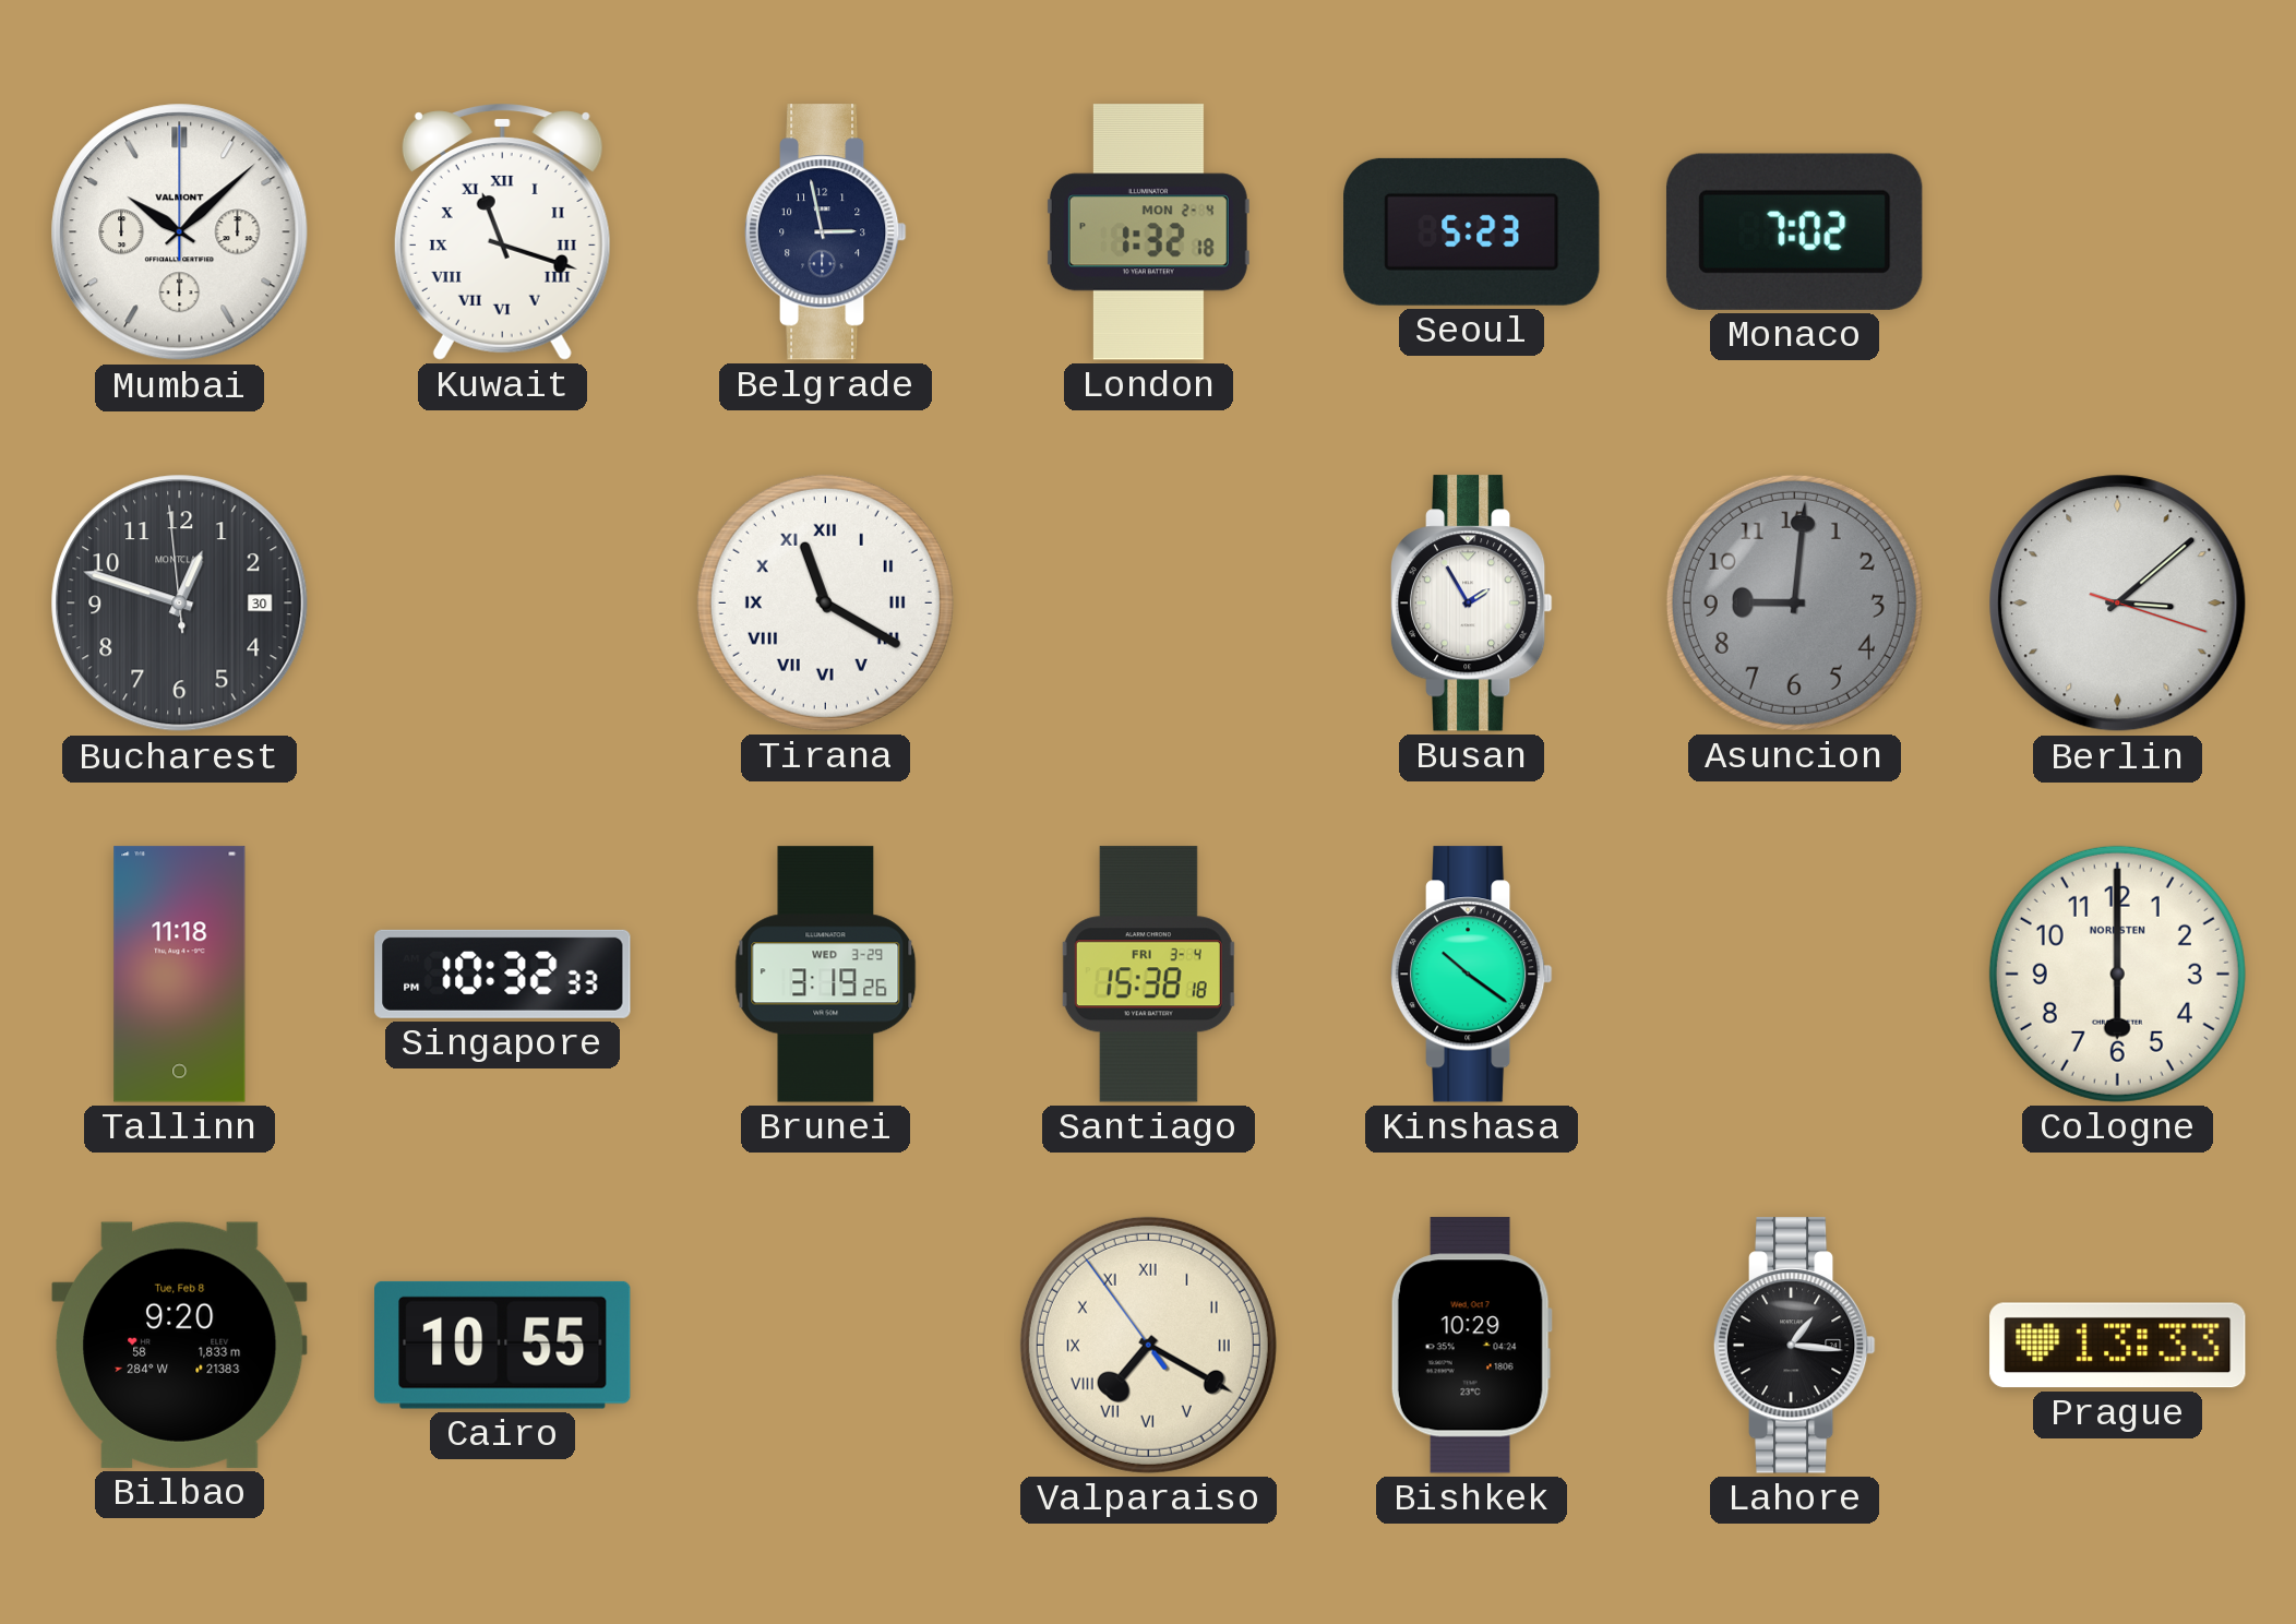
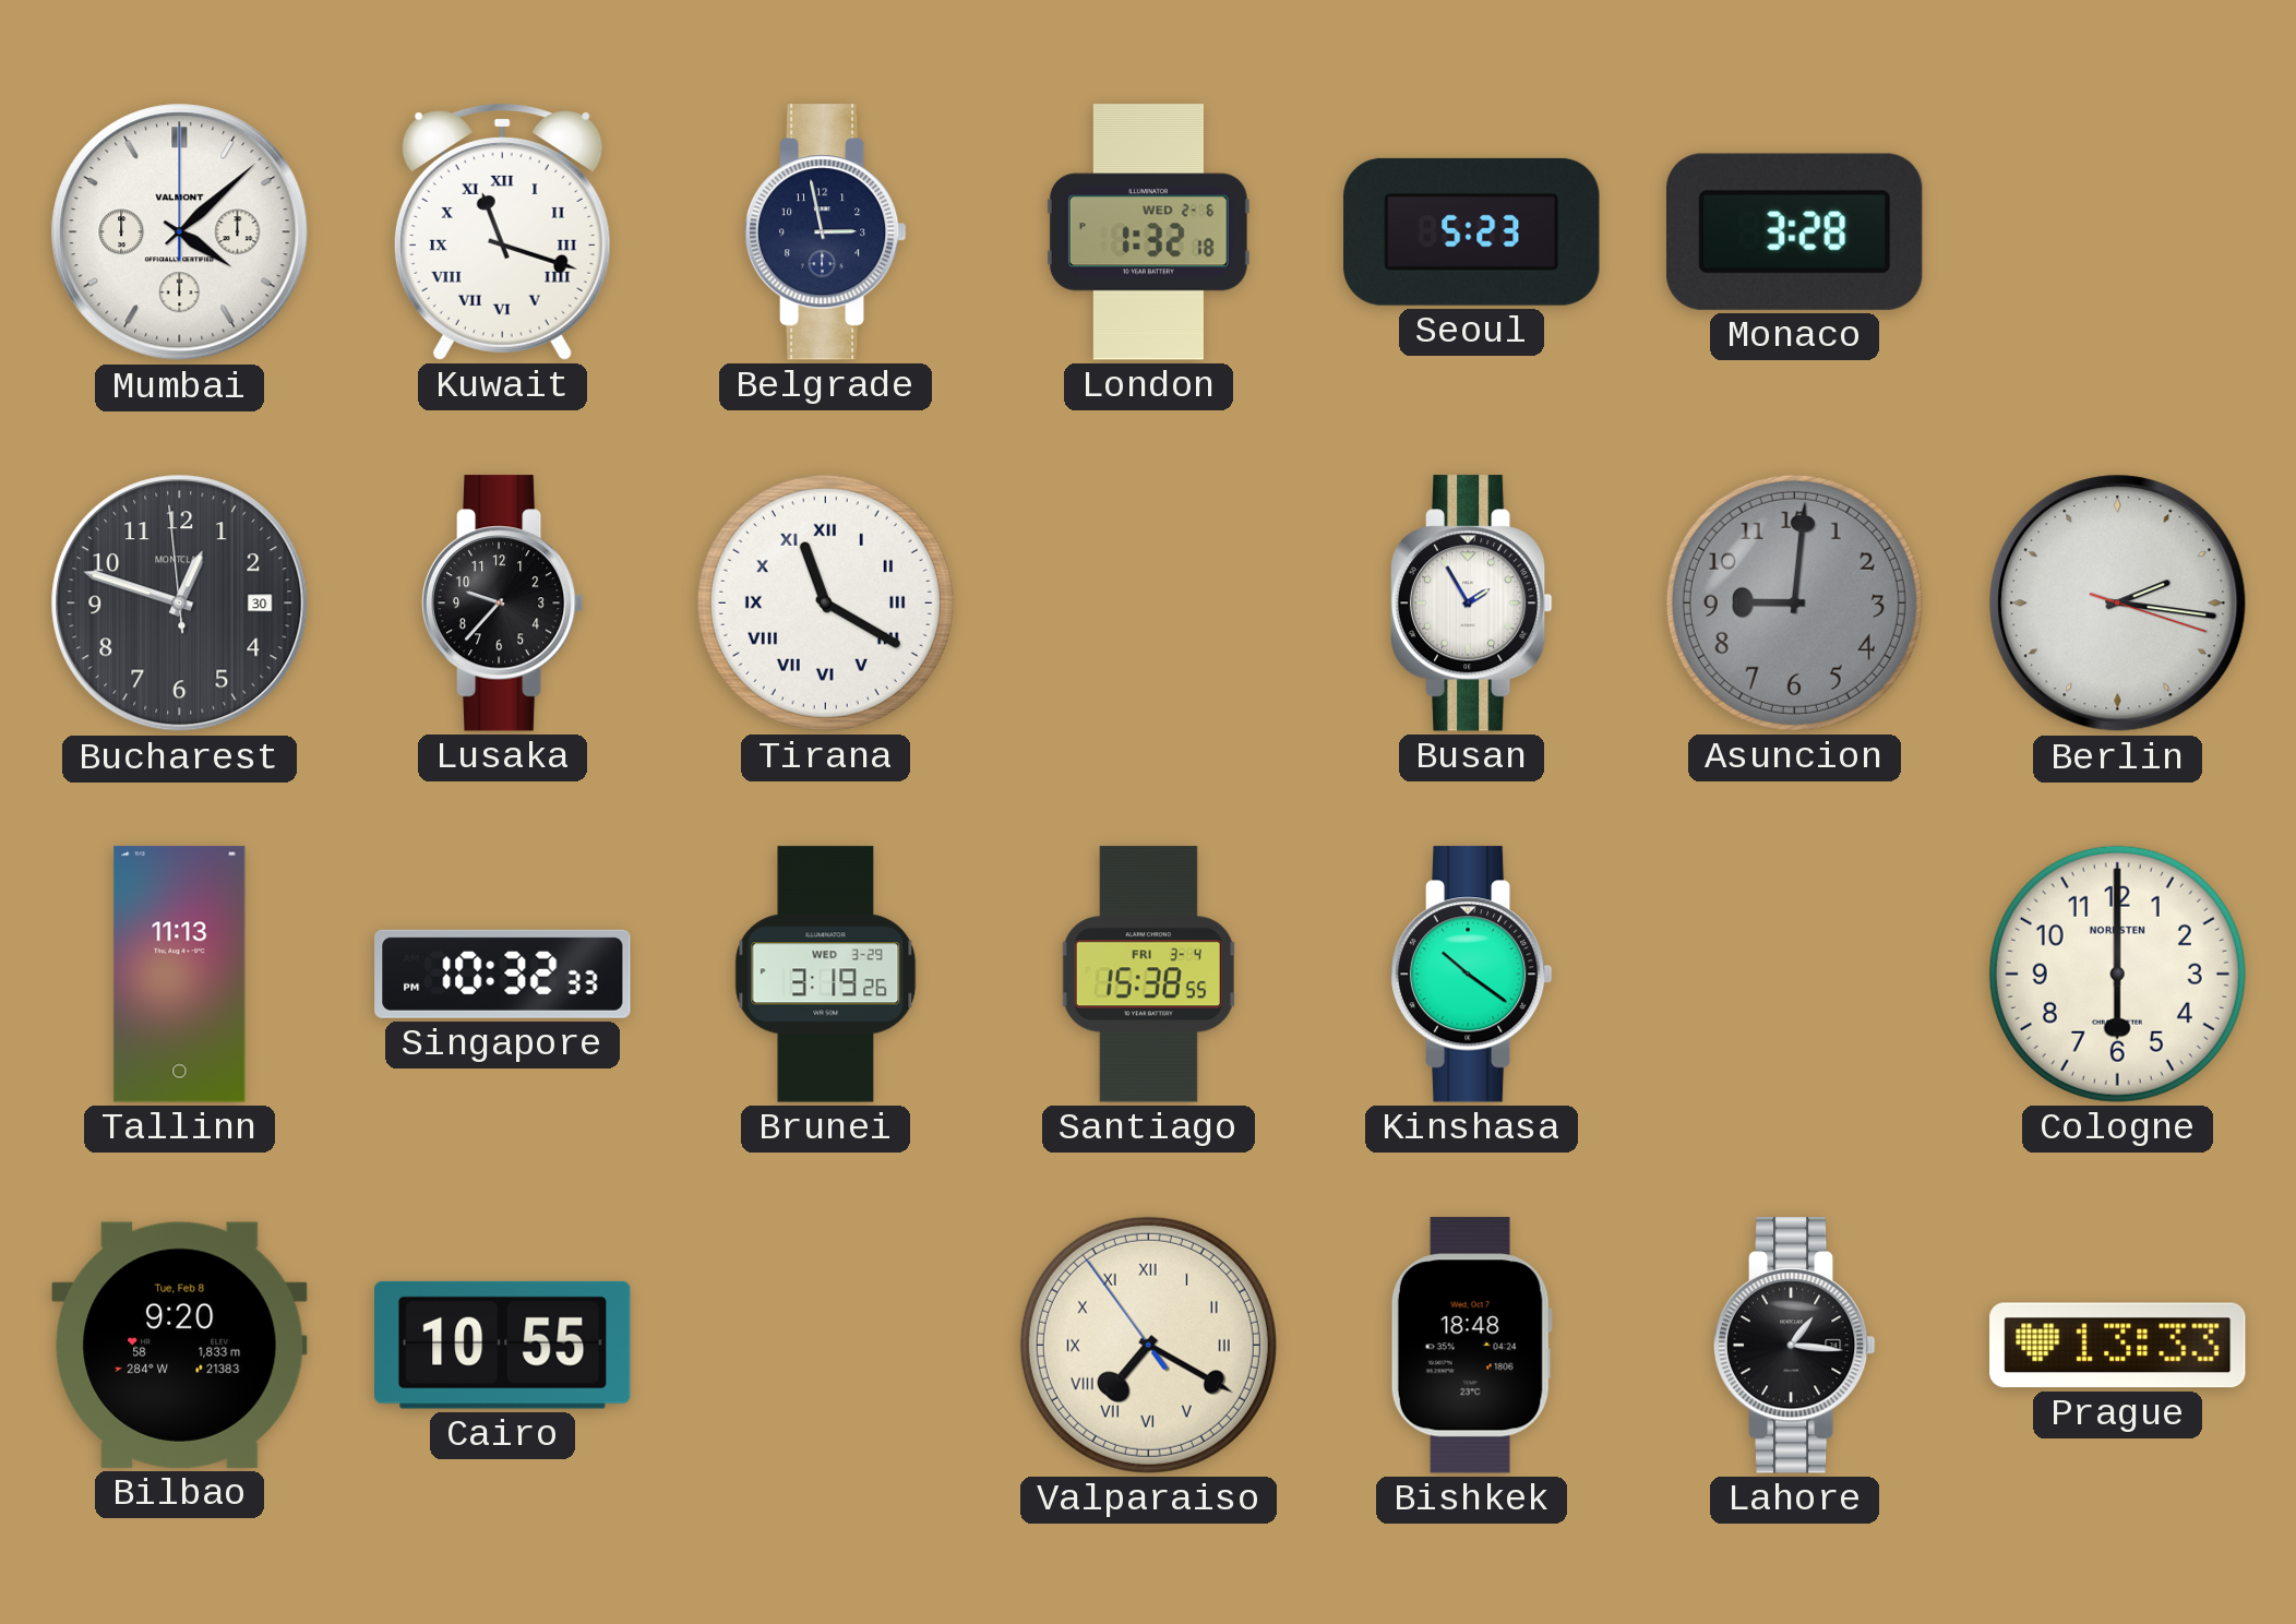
Mumbai: 10:08 -> 4:08
London date: MON 2-4 -> WED 2-6
Monaco: 7:02 -> 3:28
Lusaka: none -> 9:37
Berlin: 3:08 -> 2:16
Tallinn: 11:18 -> 11:13
Santiago: 15:38:18 -> 15:38:55
Bishkek: 10:29 -> 18:48
